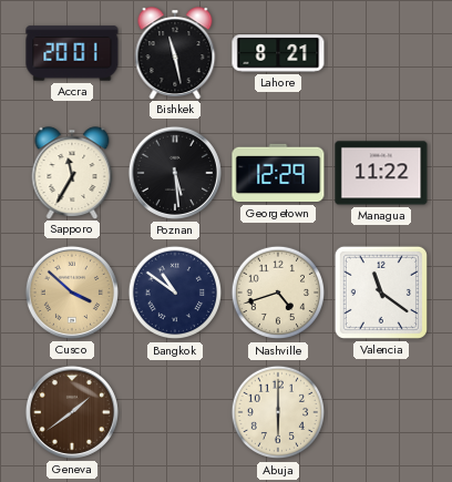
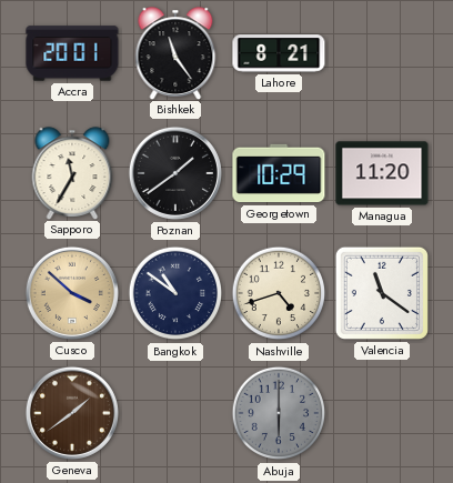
Bishkek: 11:28 -> 11:24
Poznan: 5:29 -> 1:39
Georgetown: 12:29 -> 10:29
Managua: 11:22 -> 11:20
Abuja dial: cream -> grey
